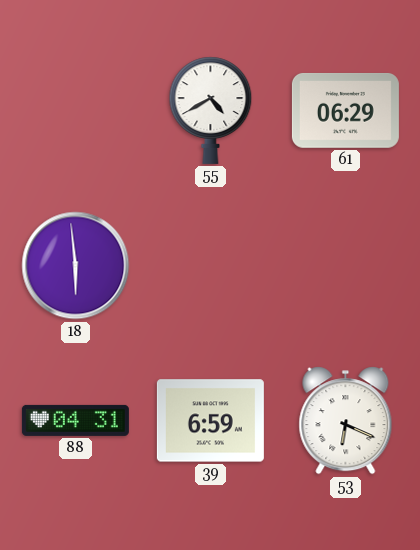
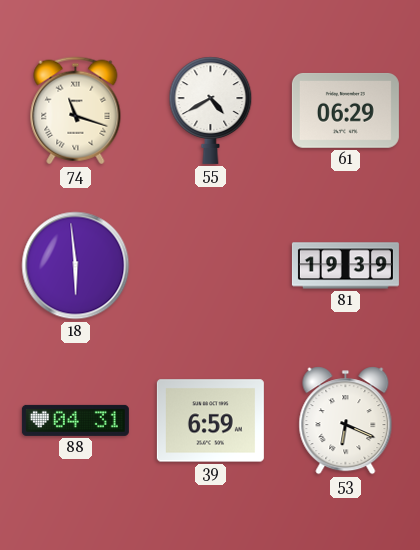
74: none -> 11:18
81: none -> 19:39
